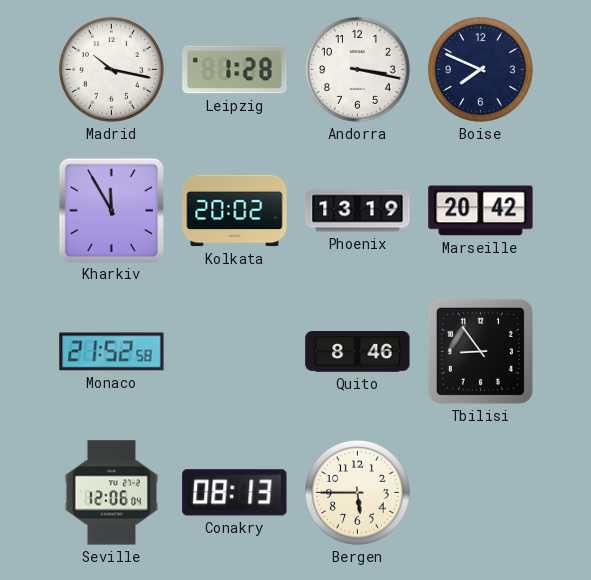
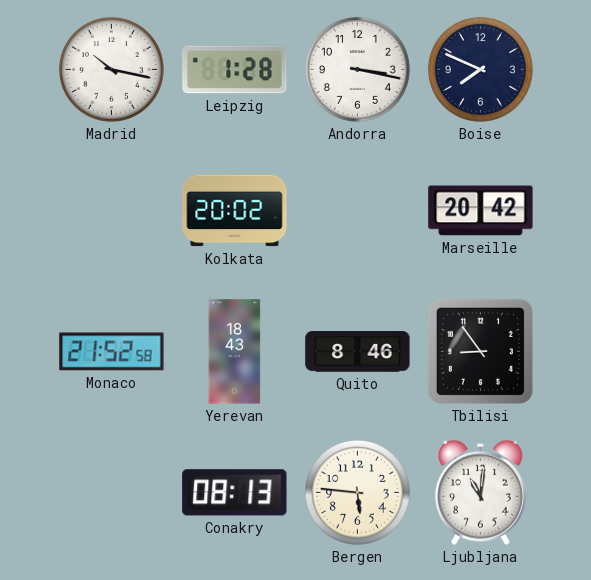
Kharkiv: 11:55 -> none
Phoenix: 13:19 -> none
Yerevan: none -> 18:43
Seville: 12:06 -> none
Bergen: 5:45 -> 5:46
Ljubljana: none -> 11:01
